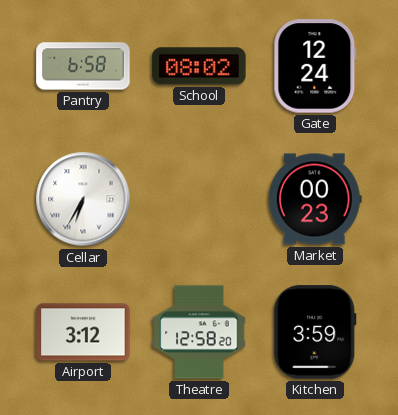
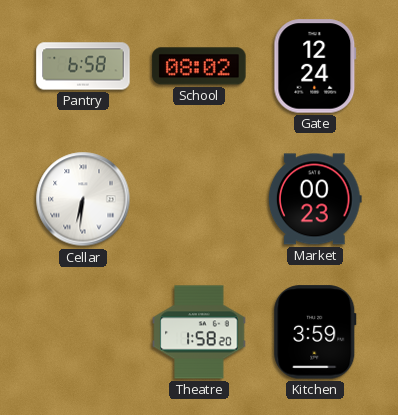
Cellar: 6:35 -> 6:31
Airport: 3:12 -> none
Theatre: 12:58 -> 1:58
